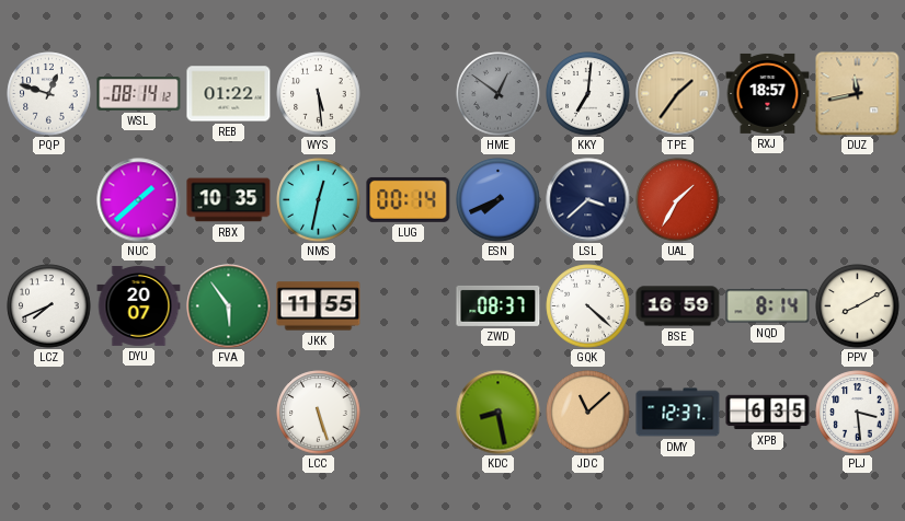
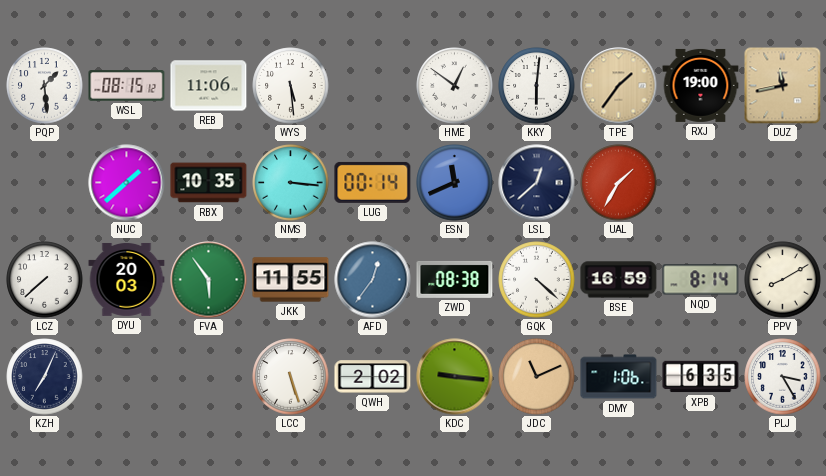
PQP: 12:48 -> 1:29
WSL: 08:14 -> 08:15
REB: 01:22 -> 11:06
HME dial: grey -> white
KKY: 7:01 -> 6:01
RXJ: 18:57 -> 19:00
NMS: 12:32 -> 3:16
ESN: 7:41 -> 11:41
LSL: 3:38 -> 12:38
LCZ: 7:41 -> 7:38
DYU: 20:07 -> 20:03
AFD: none -> 12:36
ZWD: 08:37 -> 08:38
KZH: none -> 7:04
QWH: none -> 2:02
KDC: 8:28 -> 9:16
JDC: 11:08 -> 11:11
DMY: 12:37 -> 1:06
PLJ: 3:29 -> 3:25
